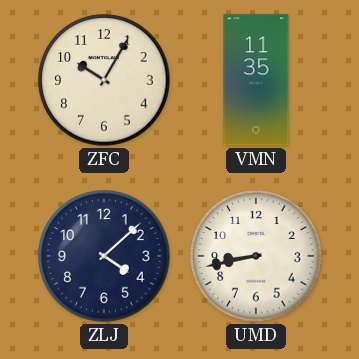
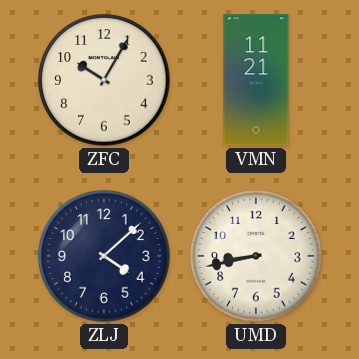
VMN: 11:35 -> 11:21
